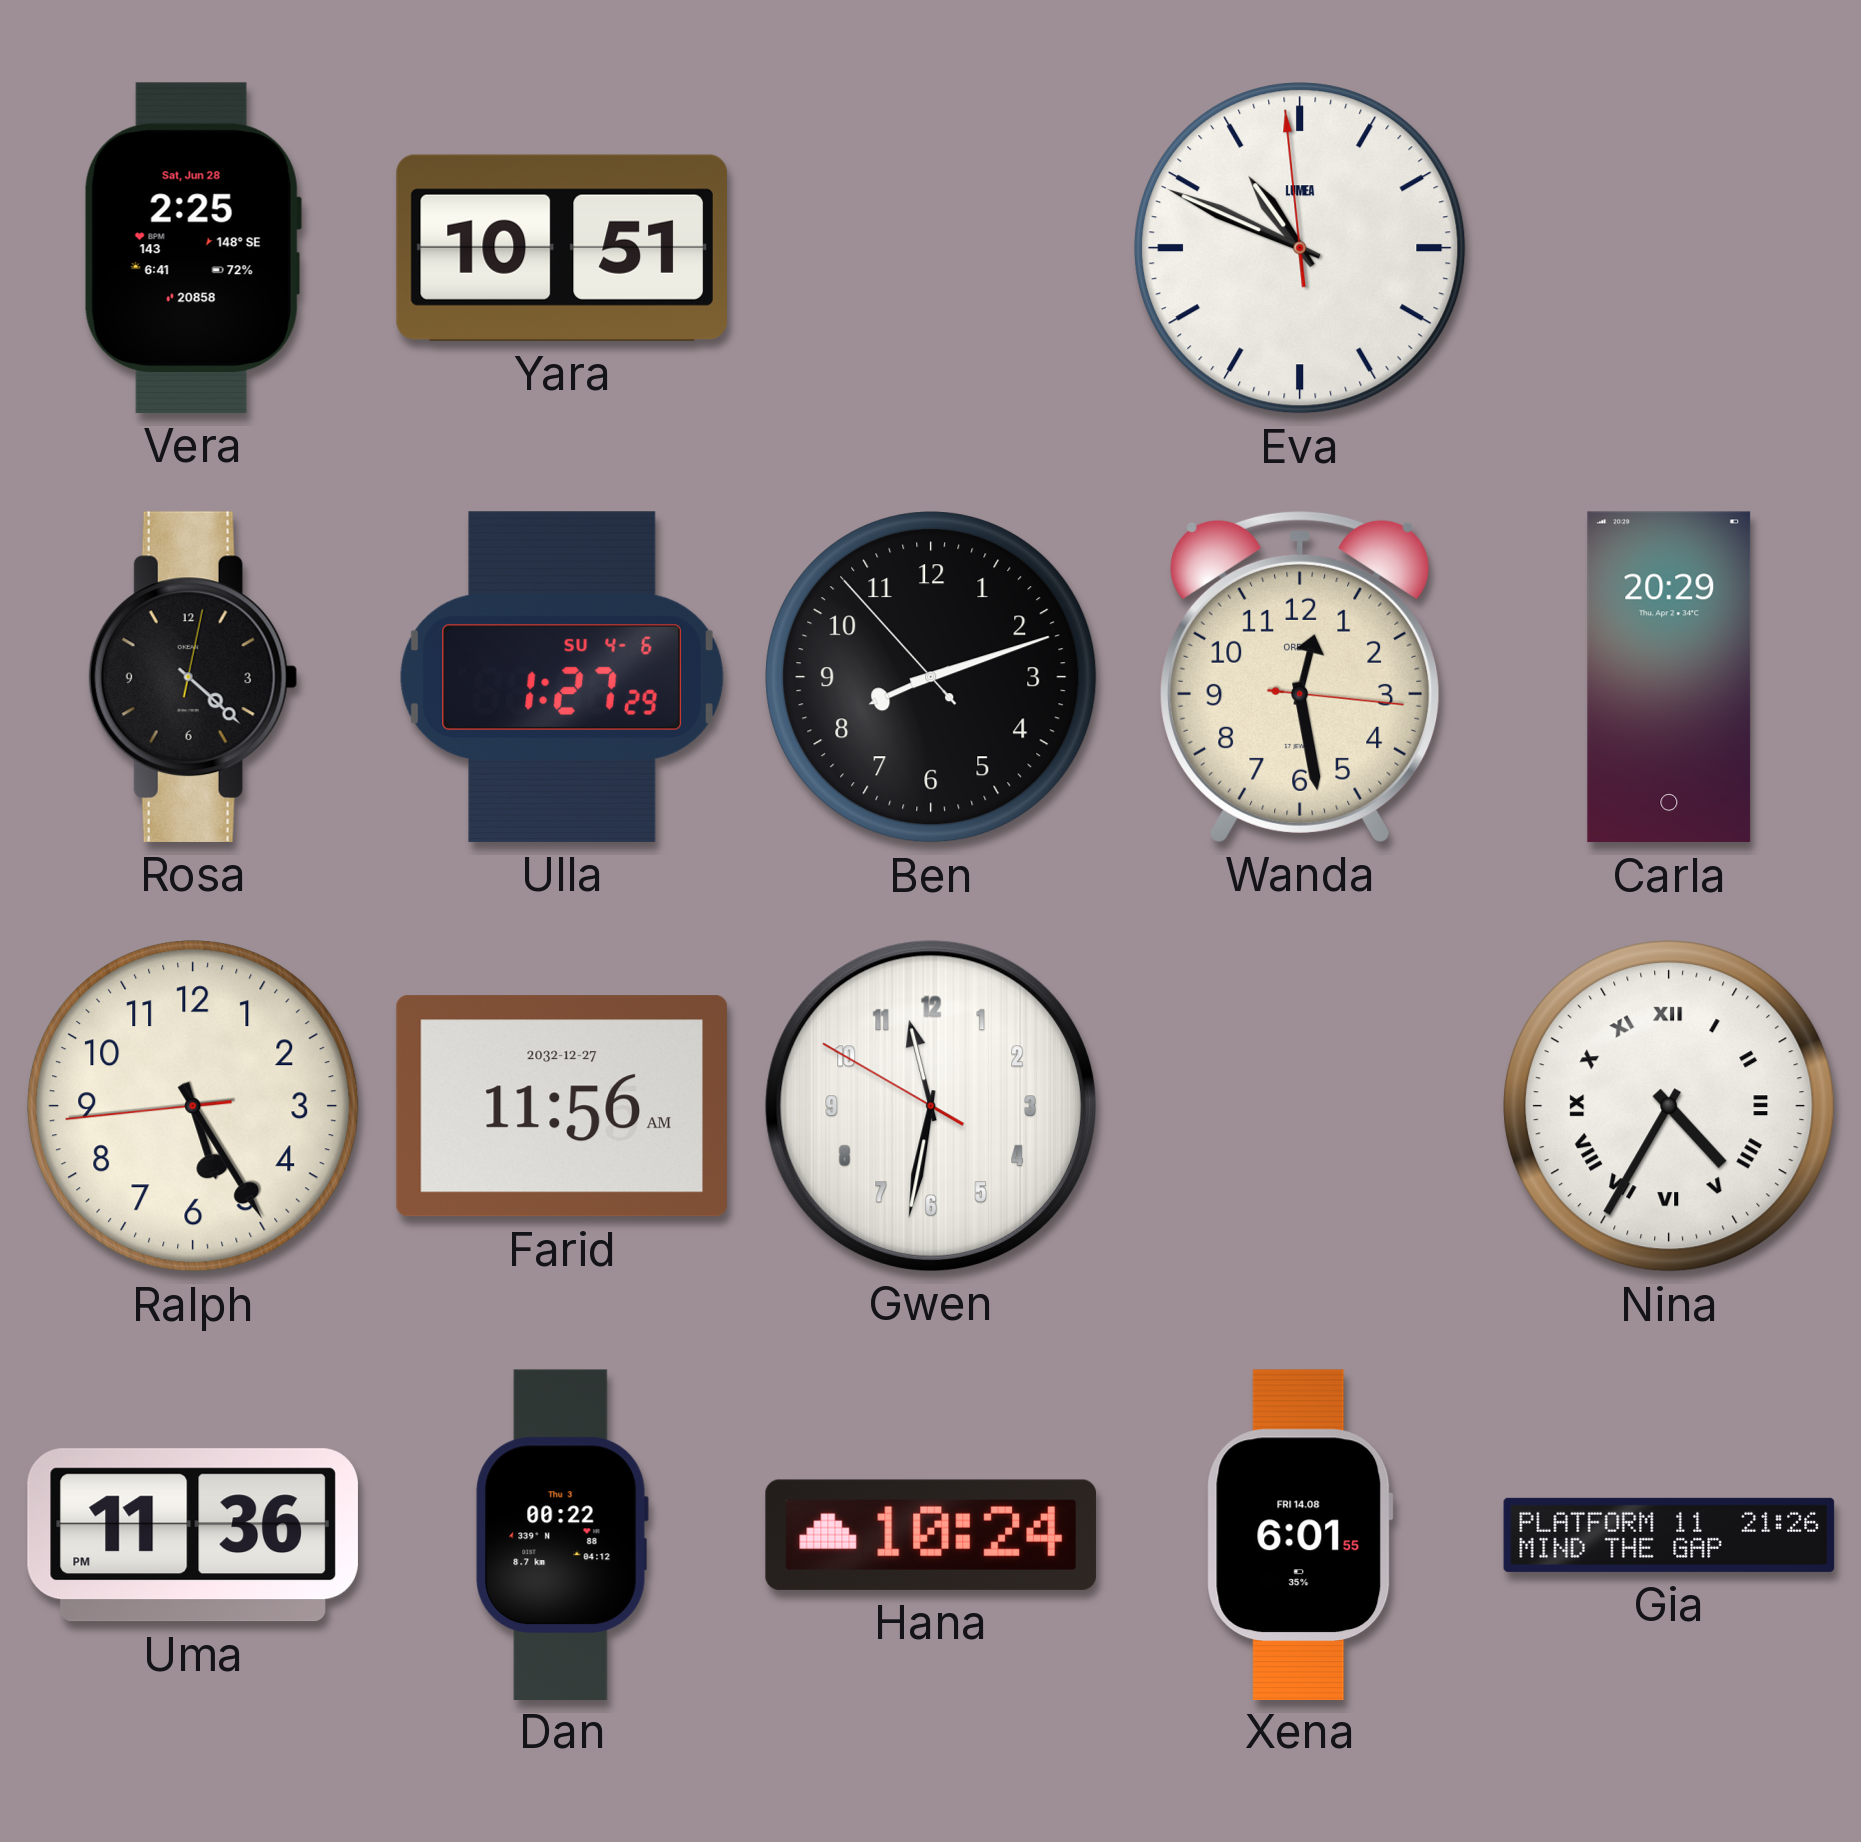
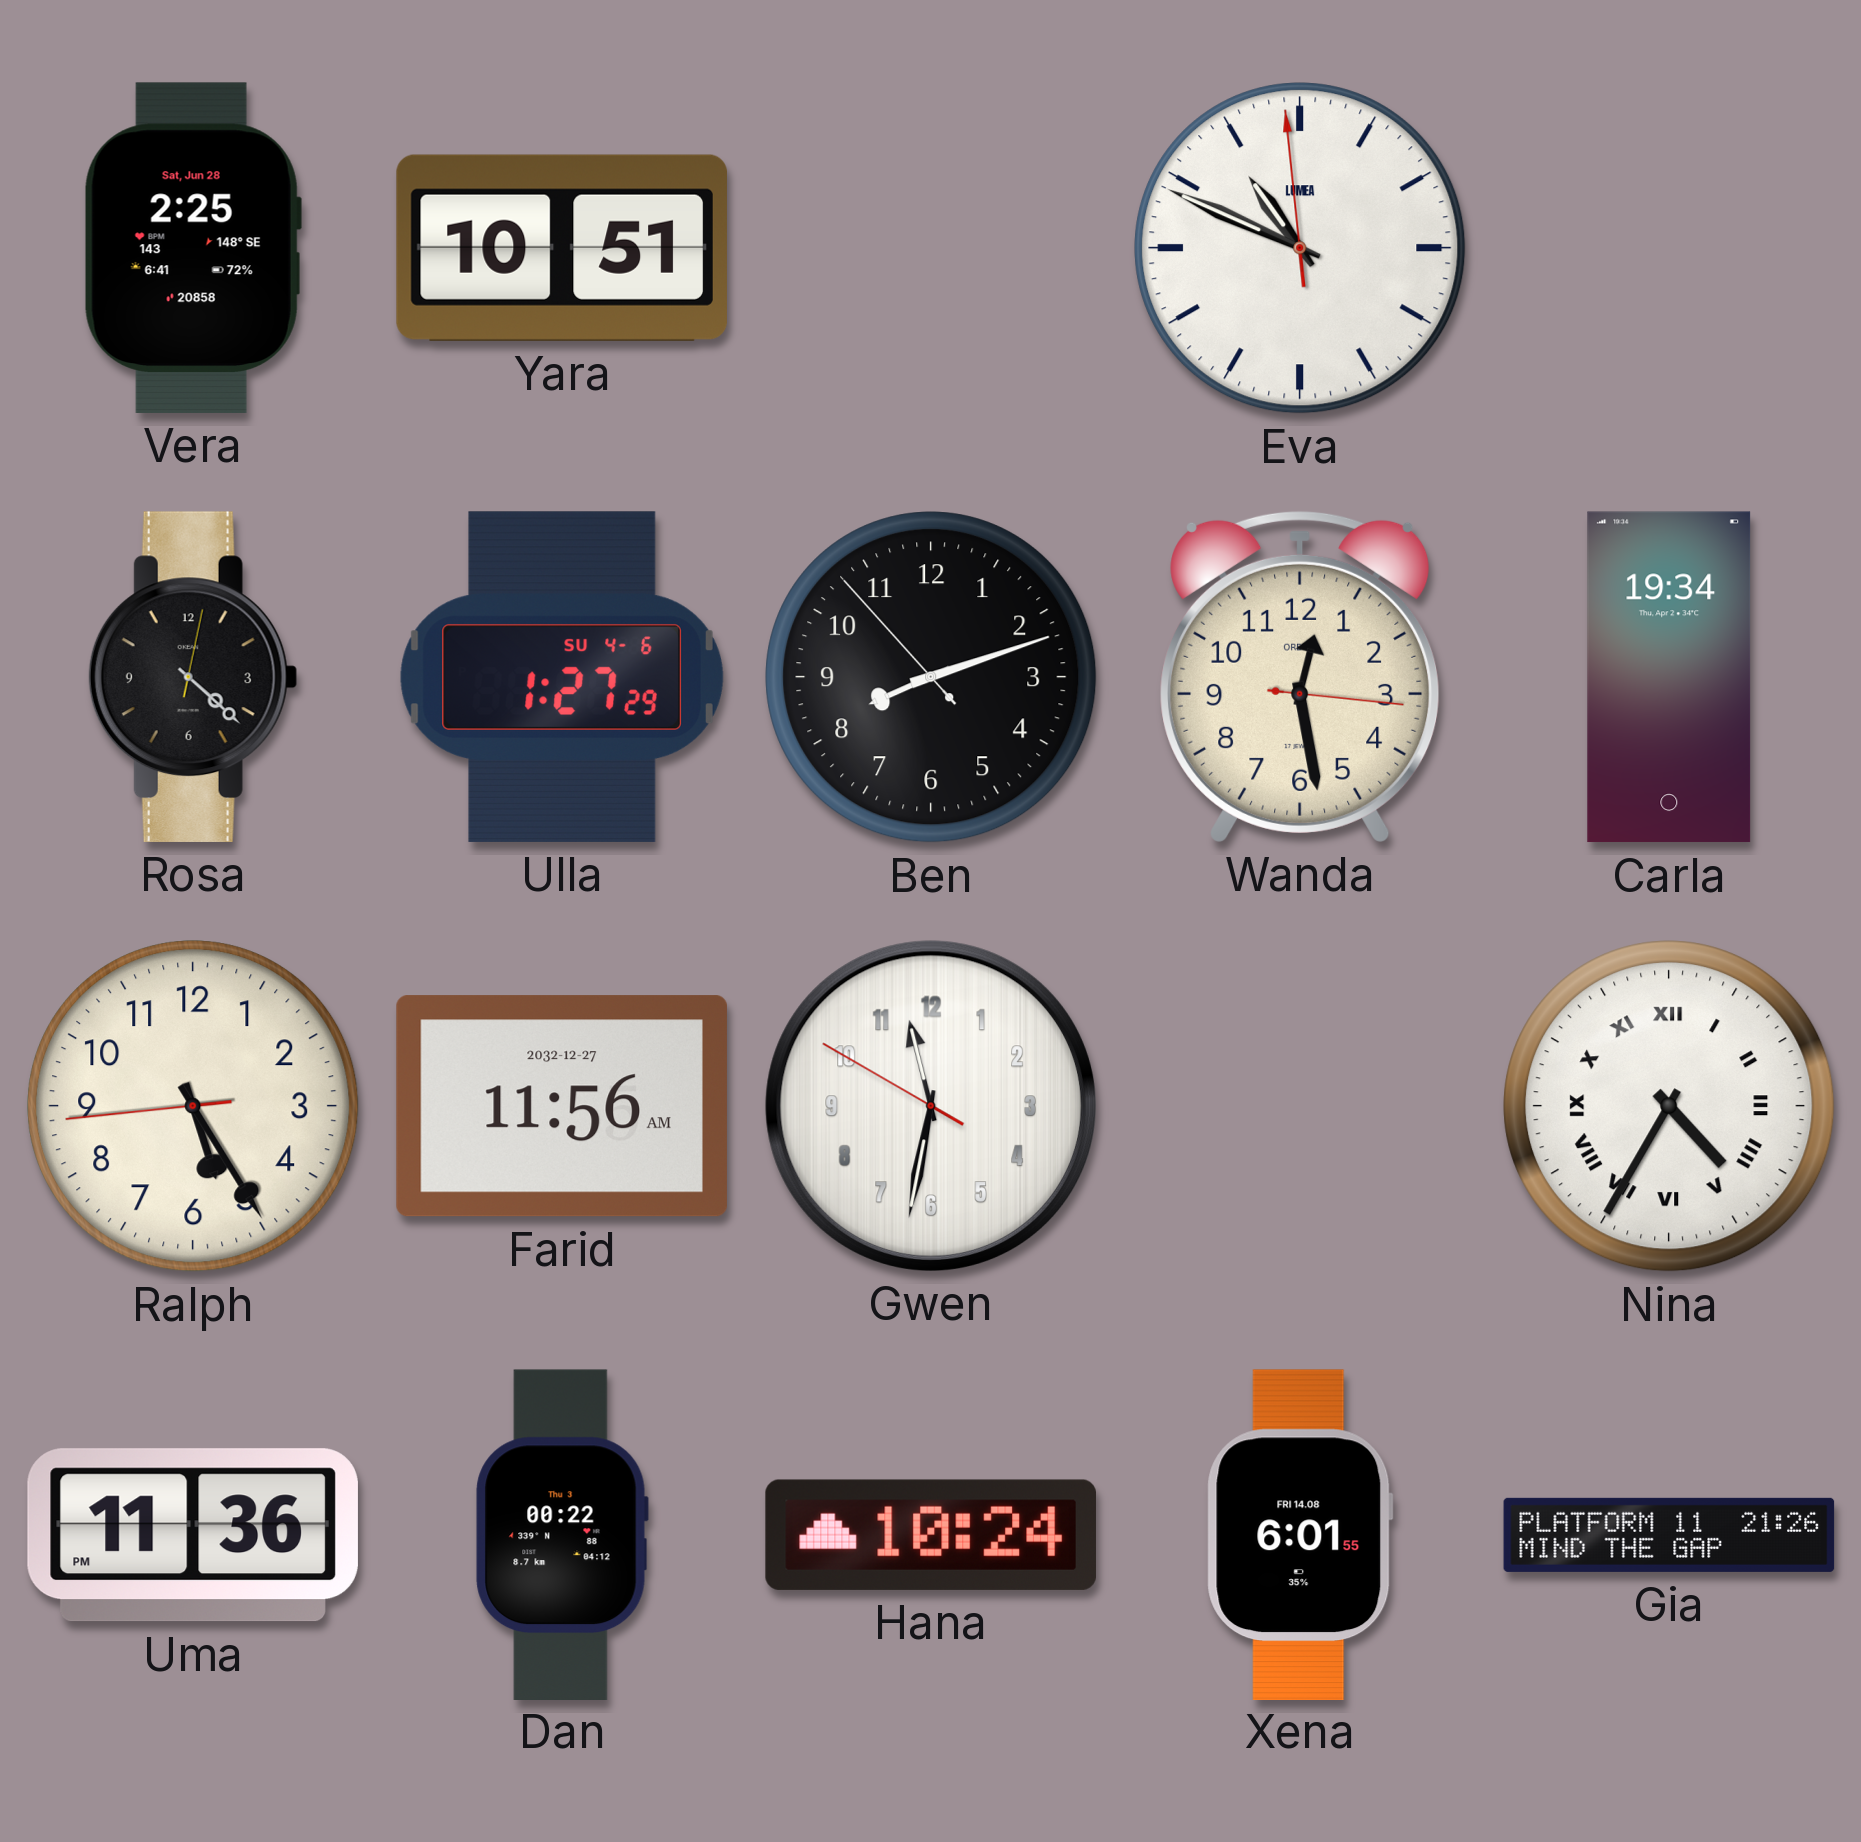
Carla: 20:29 -> 19:34
